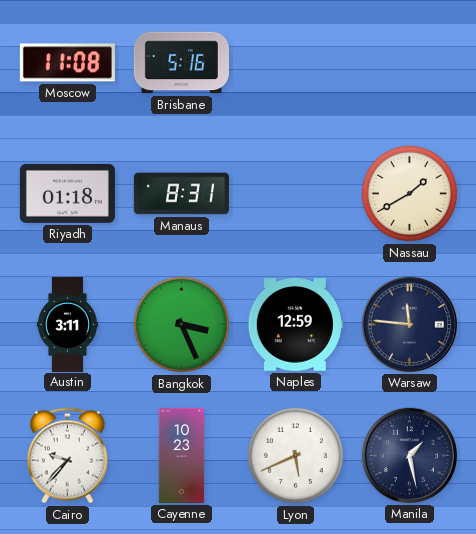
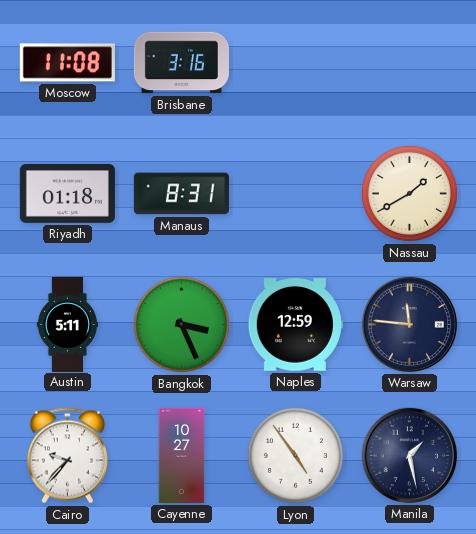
Brisbane: 5:16 -> 3:16
Austin: 3:11 -> 5:11
Cayenne: 10:23 -> 10:27
Lyon: 5:41 -> 4:54
